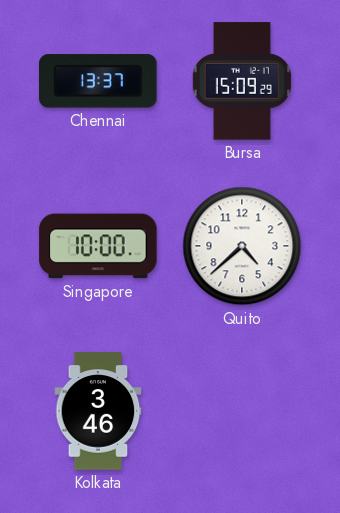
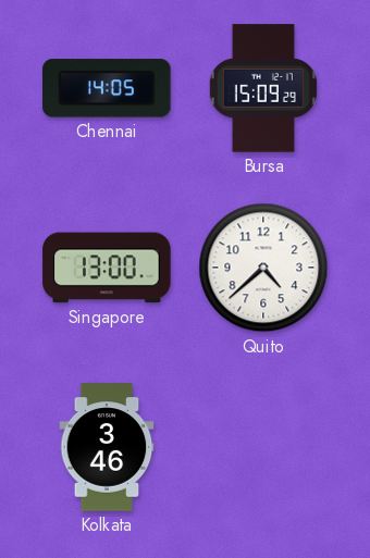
Chennai: 13:37 -> 14:05
Singapore: 10:00 -> 13:00
